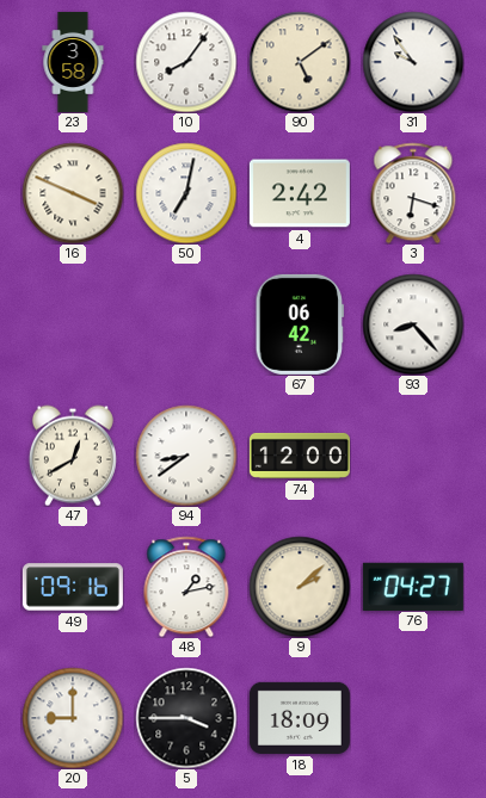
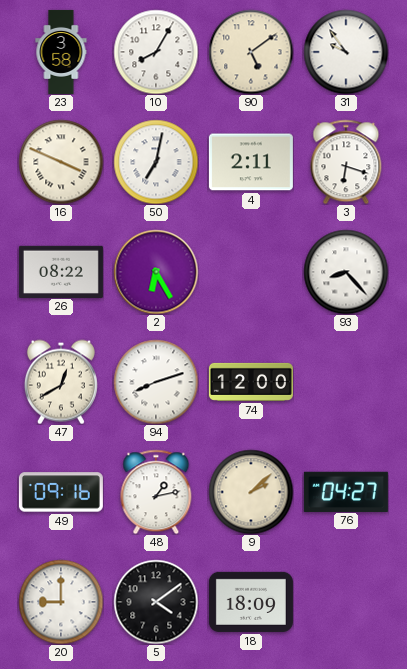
10: 8:06 -> 8:05
4: 2:42 -> 2:11
26: none -> 08:22
2: none -> 6:25
67: 06:42 -> none
94: 8:39 -> 8:12
5: 3:45 -> 4:09
